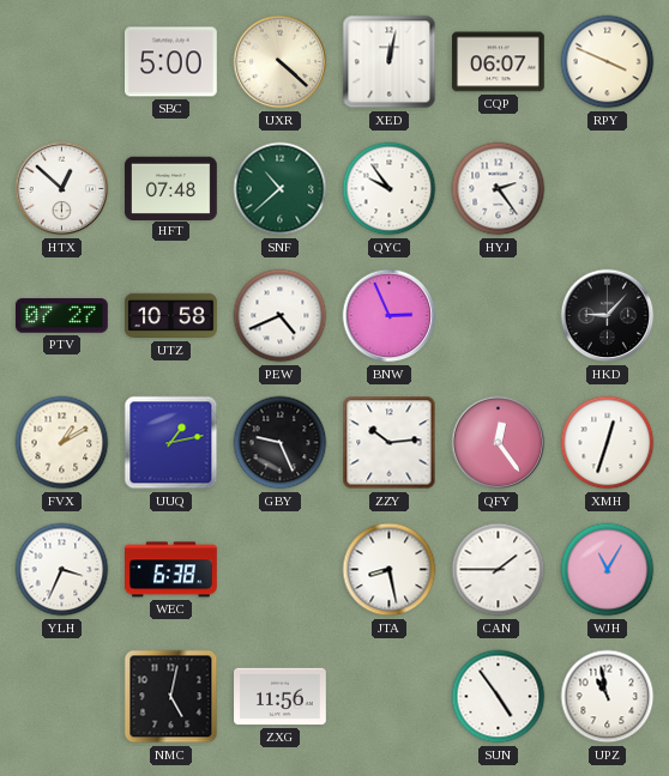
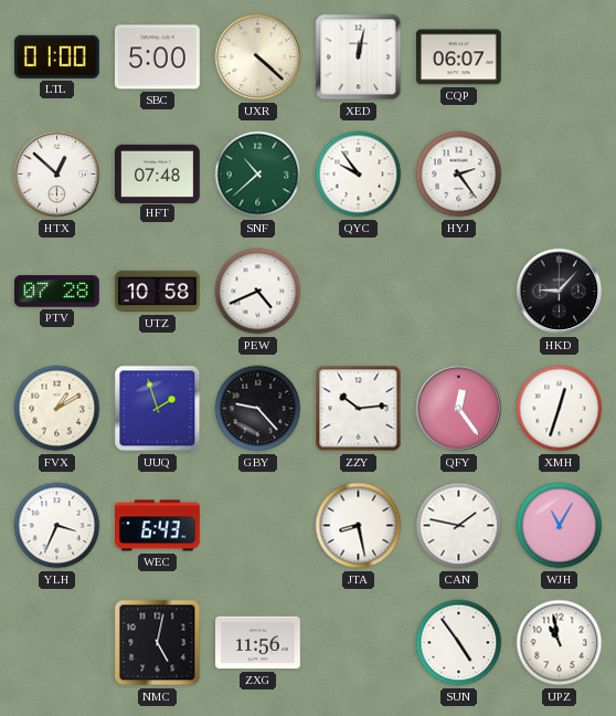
LTL: none -> 01:00
RPY: 3:49 -> none
PTV: 07:27 -> 07:28
BNW: 2:56 -> none
UUQ: 1:13 -> 1:57
GBY: 9:26 -> 9:23
WEC: 6:38 -> 6:43
CAN: 1:45 -> 1:47
